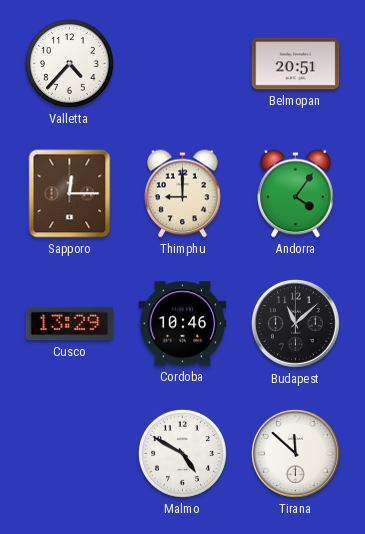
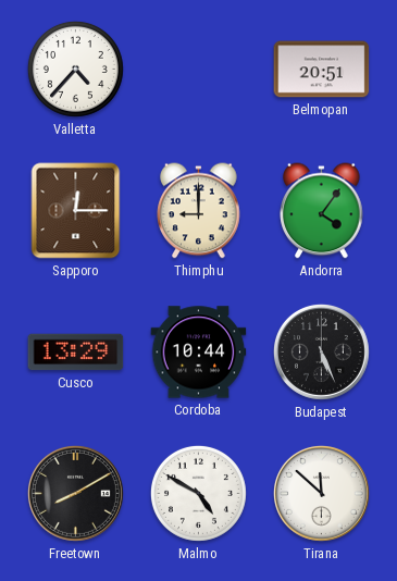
Cordoba: 10:46 -> 10:44
Budapest: 11:08 -> 5:26
Freetown: none -> 8:10
